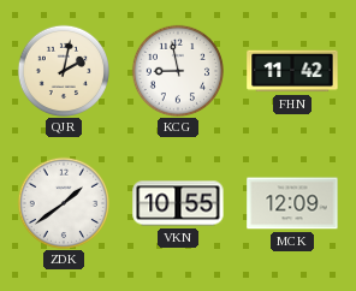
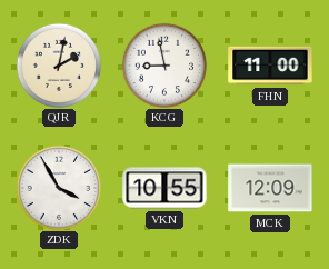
FHN: 11:42 -> 11:00
ZDK: 1:39 -> 3:55
